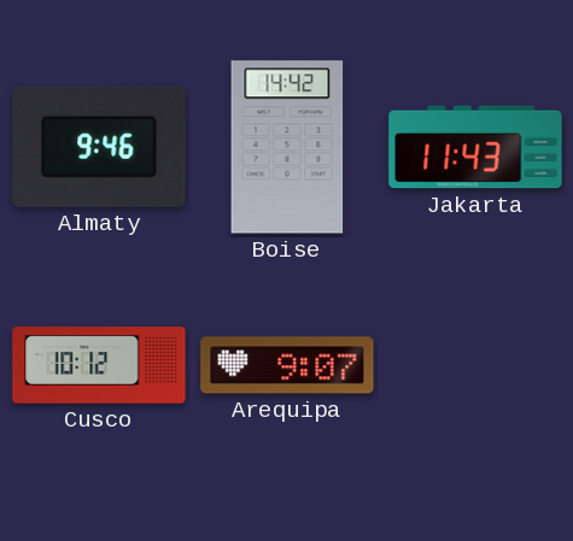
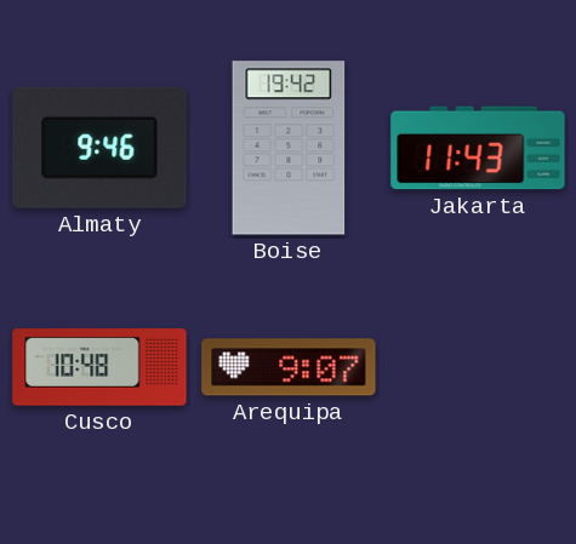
Boise: 14:42 -> 19:42
Cusco: 10:12 -> 10:48
